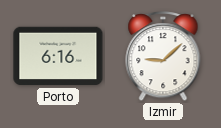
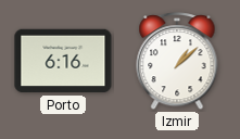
Izmir: 9:08 -> 1:08
